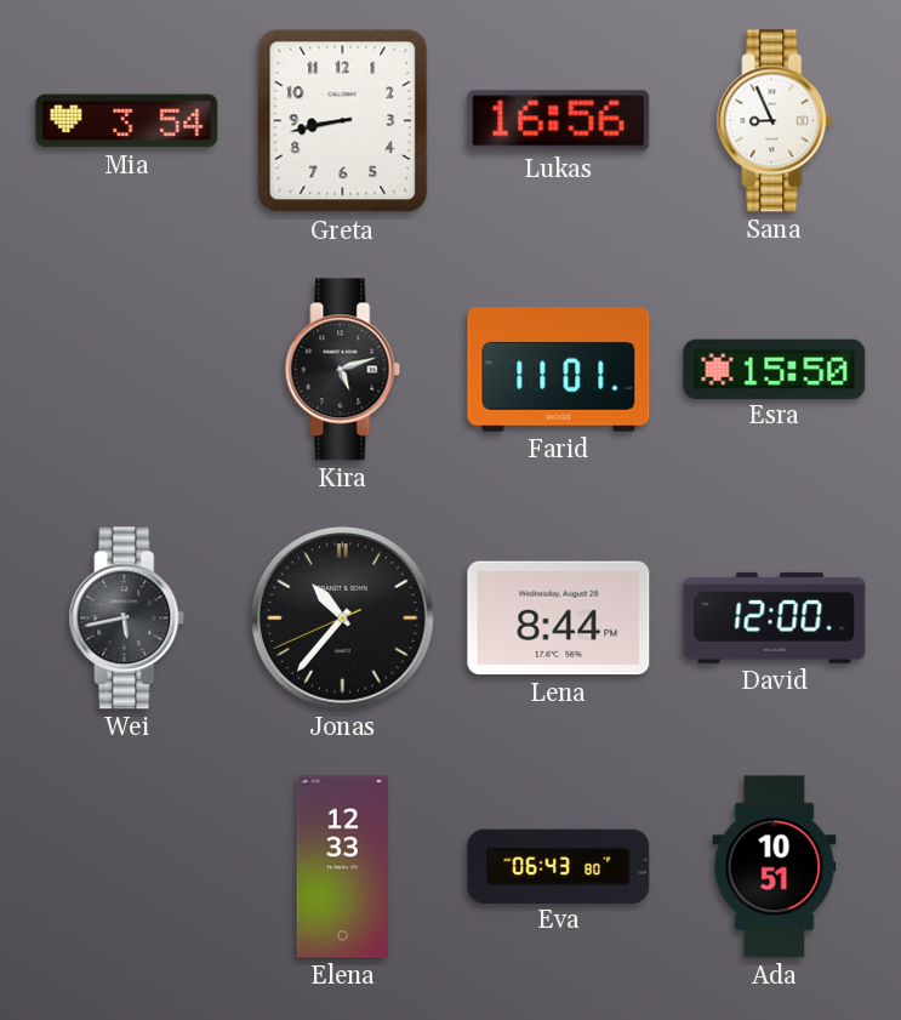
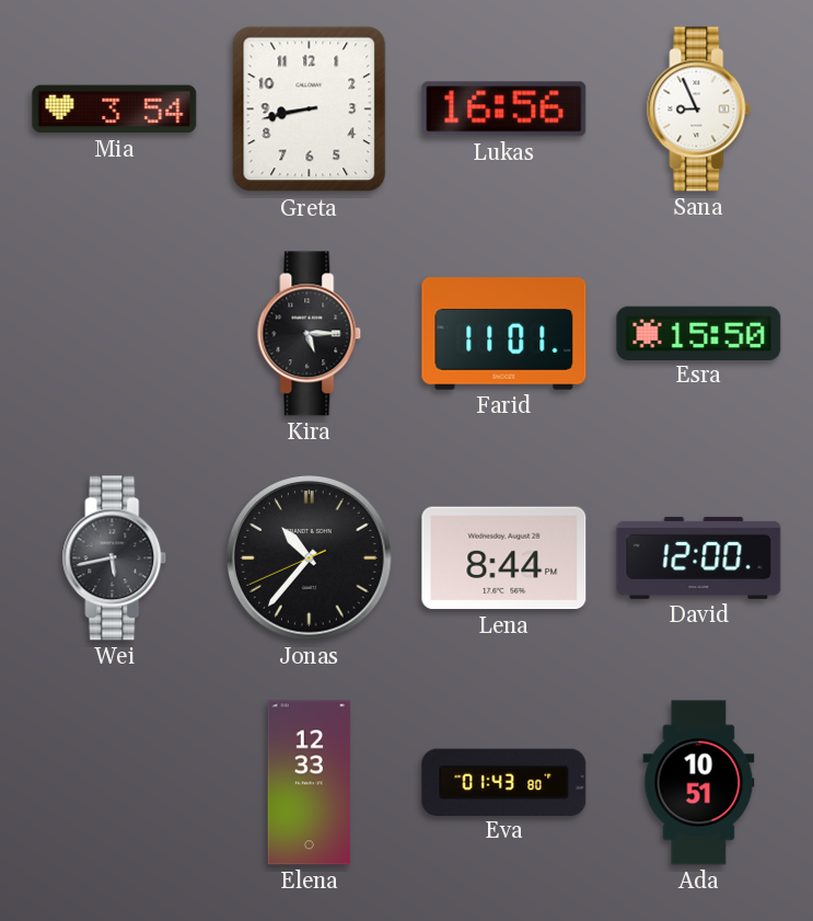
Kira: 5:12 -> 5:15
Eva: 06:43 -> 01:43
